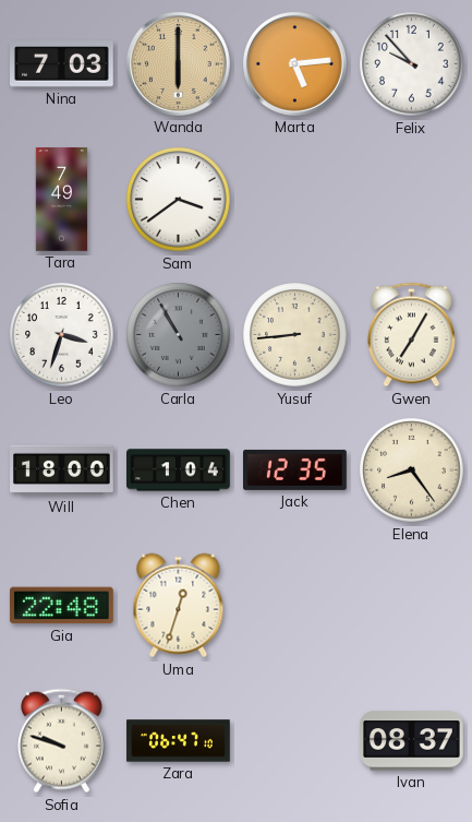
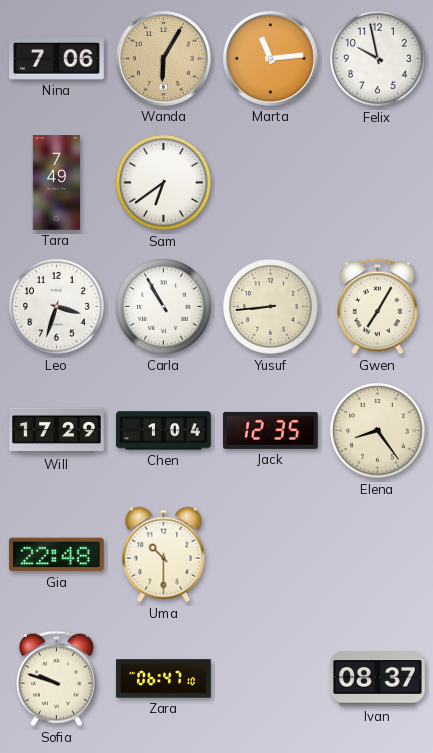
Nina: 7:03 -> 7:06
Wanda: 6:00 -> 6:05
Marta: 5:14 -> 11:14
Felix: 9:53 -> 9:58
Sam: 3:39 -> 6:39
Carla dial: grey -> white
Will: 18:00 -> 17:29
Uma: 12:33 -> 10:30
